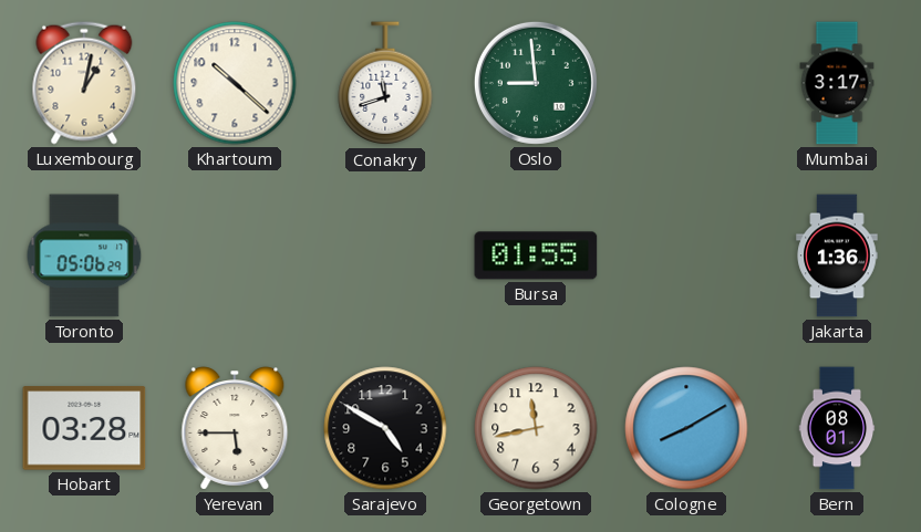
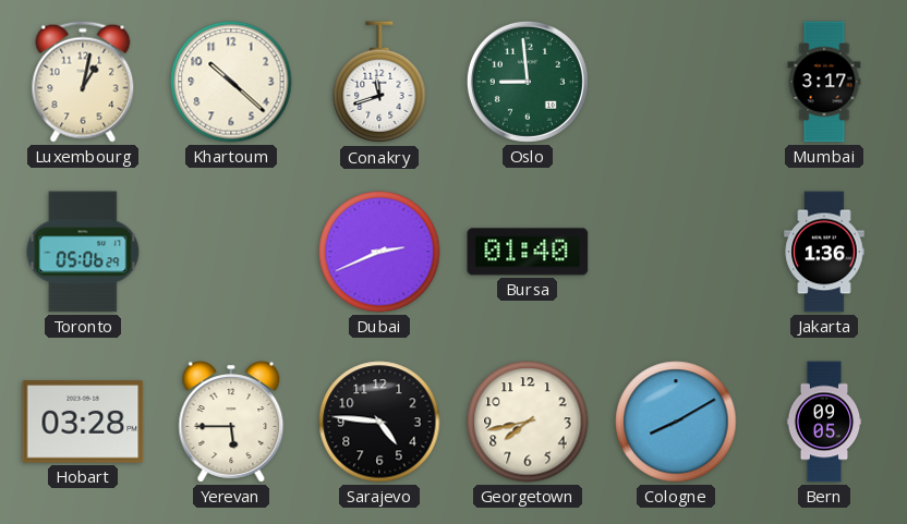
Dubai: none -> 2:41
Bursa: 01:55 -> 01:40
Sarajevo: 4:50 -> 4:46
Georgetown: 11:43 -> 7:43
Bern: 08:01 -> 09:05
